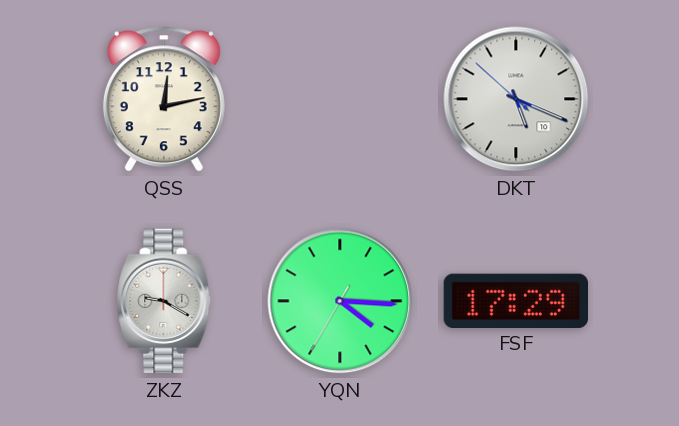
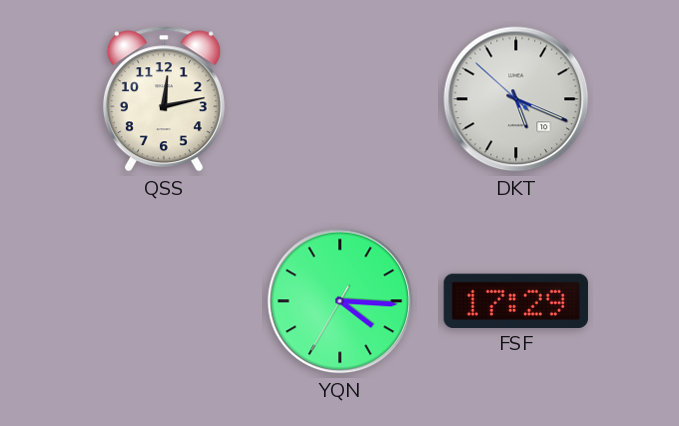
ZKZ: 9:20 -> none
